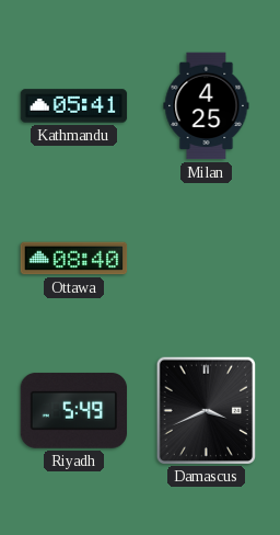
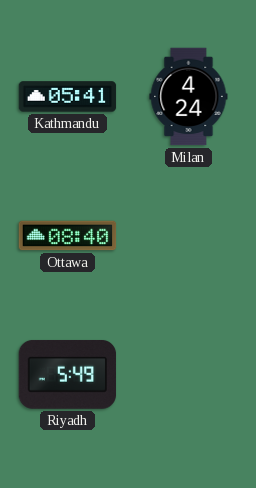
Milan: 4:25 -> 4:24
Damascus: 3:41 -> none
